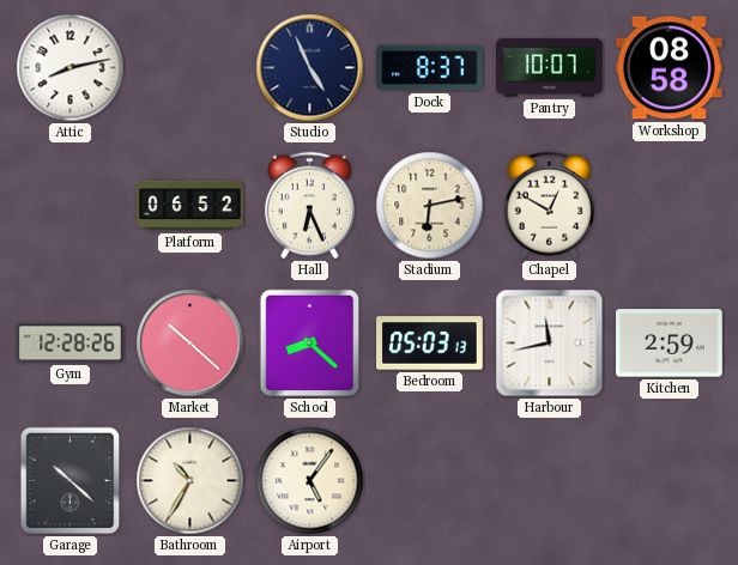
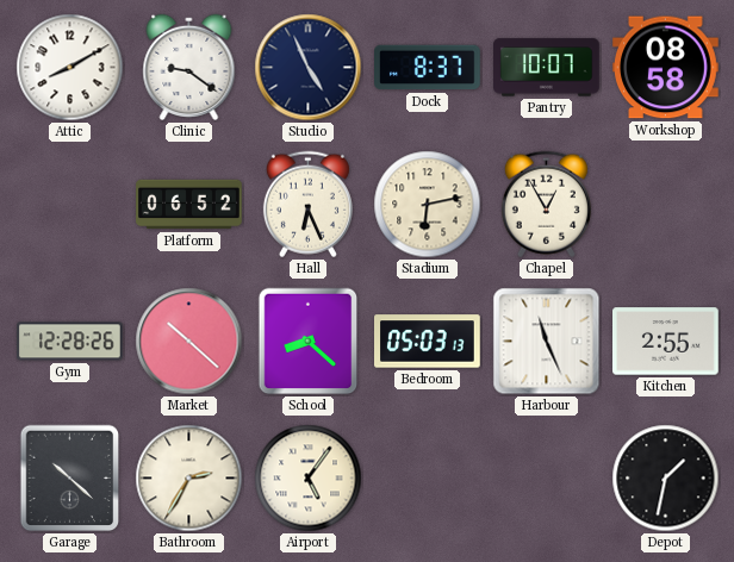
Attic: 8:13 -> 8:10
Clinic: none -> 9:21
Chapel: 12:50 -> 12:55
Harbour: 11:43 -> 11:26
Kitchen: 2:59 -> 2:55
Bathroom: 10:35 -> 2:35
Depot: none -> 1:32
